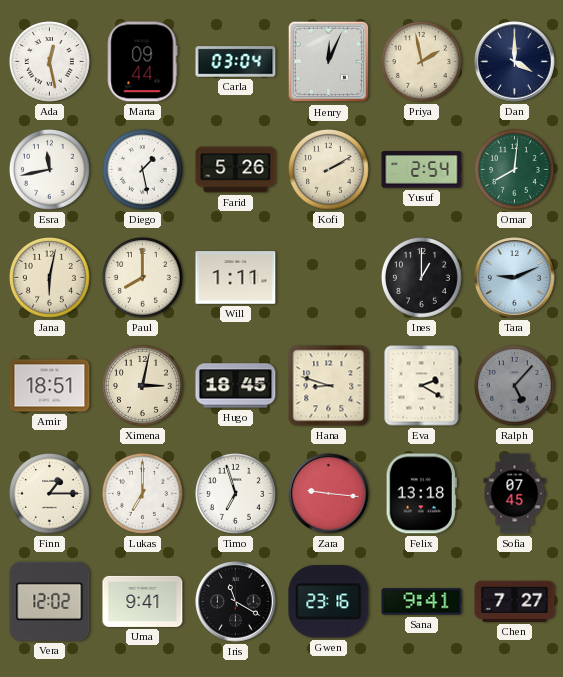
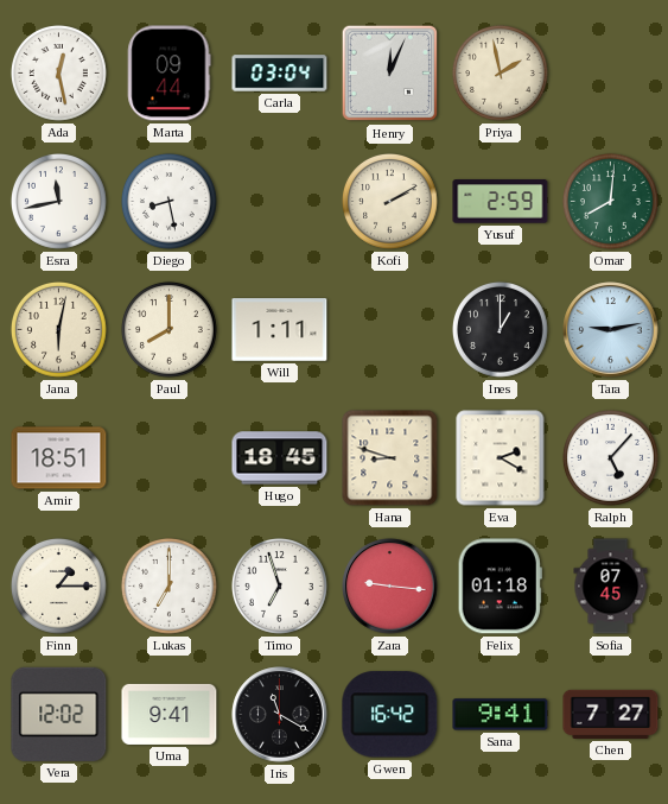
Dan: 4:00 -> none
Diego: 1:28 -> 8:28
Farid: 5:26 -> none
Yusuf: 2:54 -> 2:59
Tara: 9:11 -> 9:13
Ximena: 3:02 -> none
Ralph dial: grey -> white
Felix: 13:18 -> 01:18
Gwen: 23:16 -> 16:42
